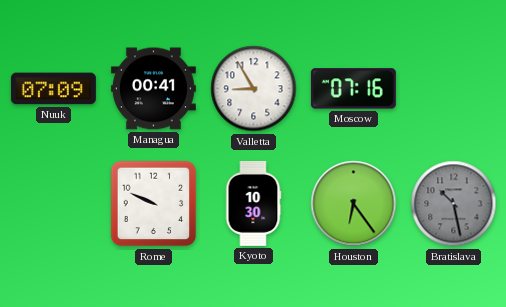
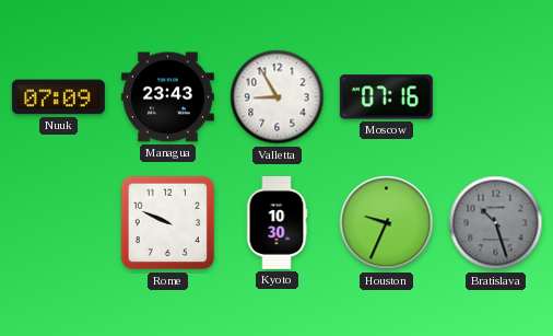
Managua: 00:41 -> 23:43
Houston: 6:24 -> 9:34
Bratislava: 10:28 -> 10:27
